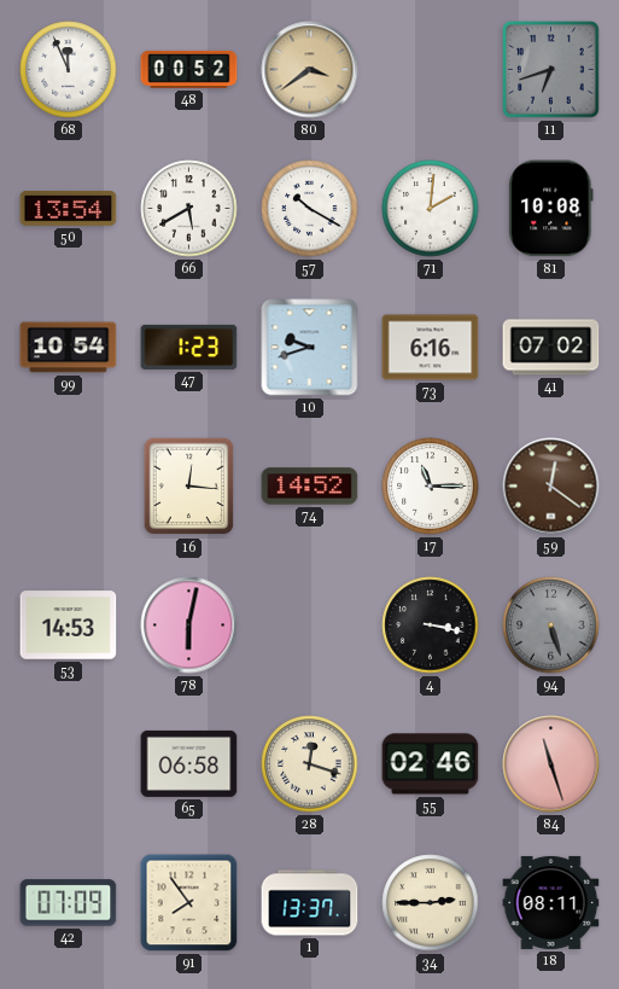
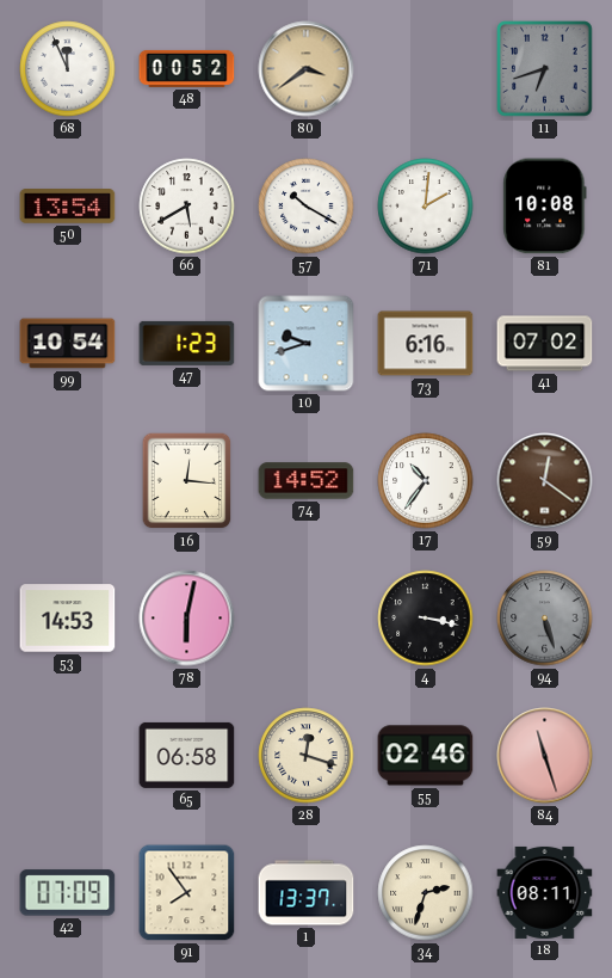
17: 11:15 -> 10:36
34: 2:45 -> 2:33
